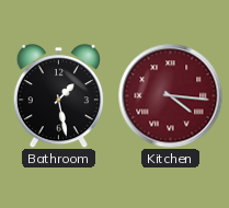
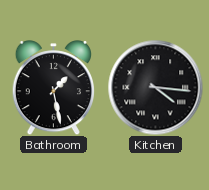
Kitchen dial: burgundy -> black
